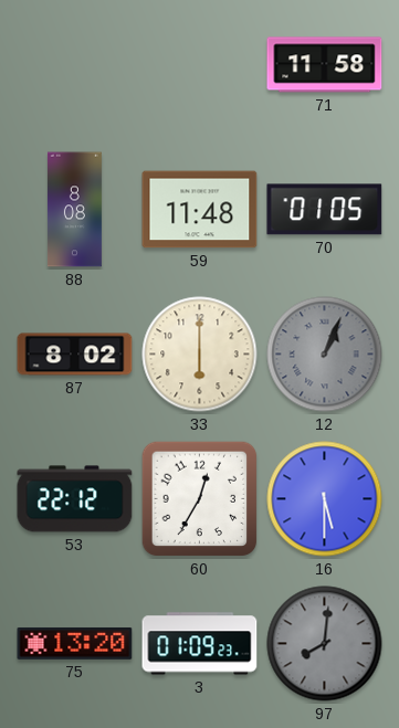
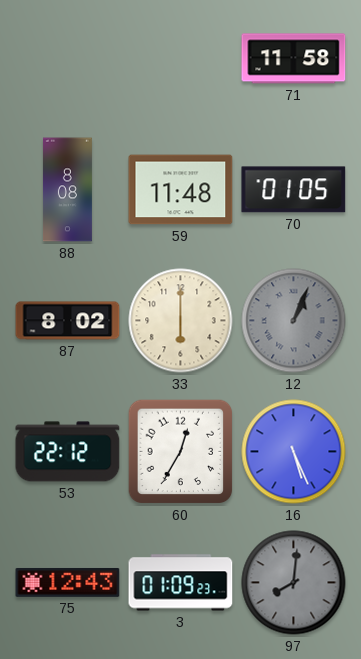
16: 5:30 -> 5:26
75: 13:20 -> 12:43
